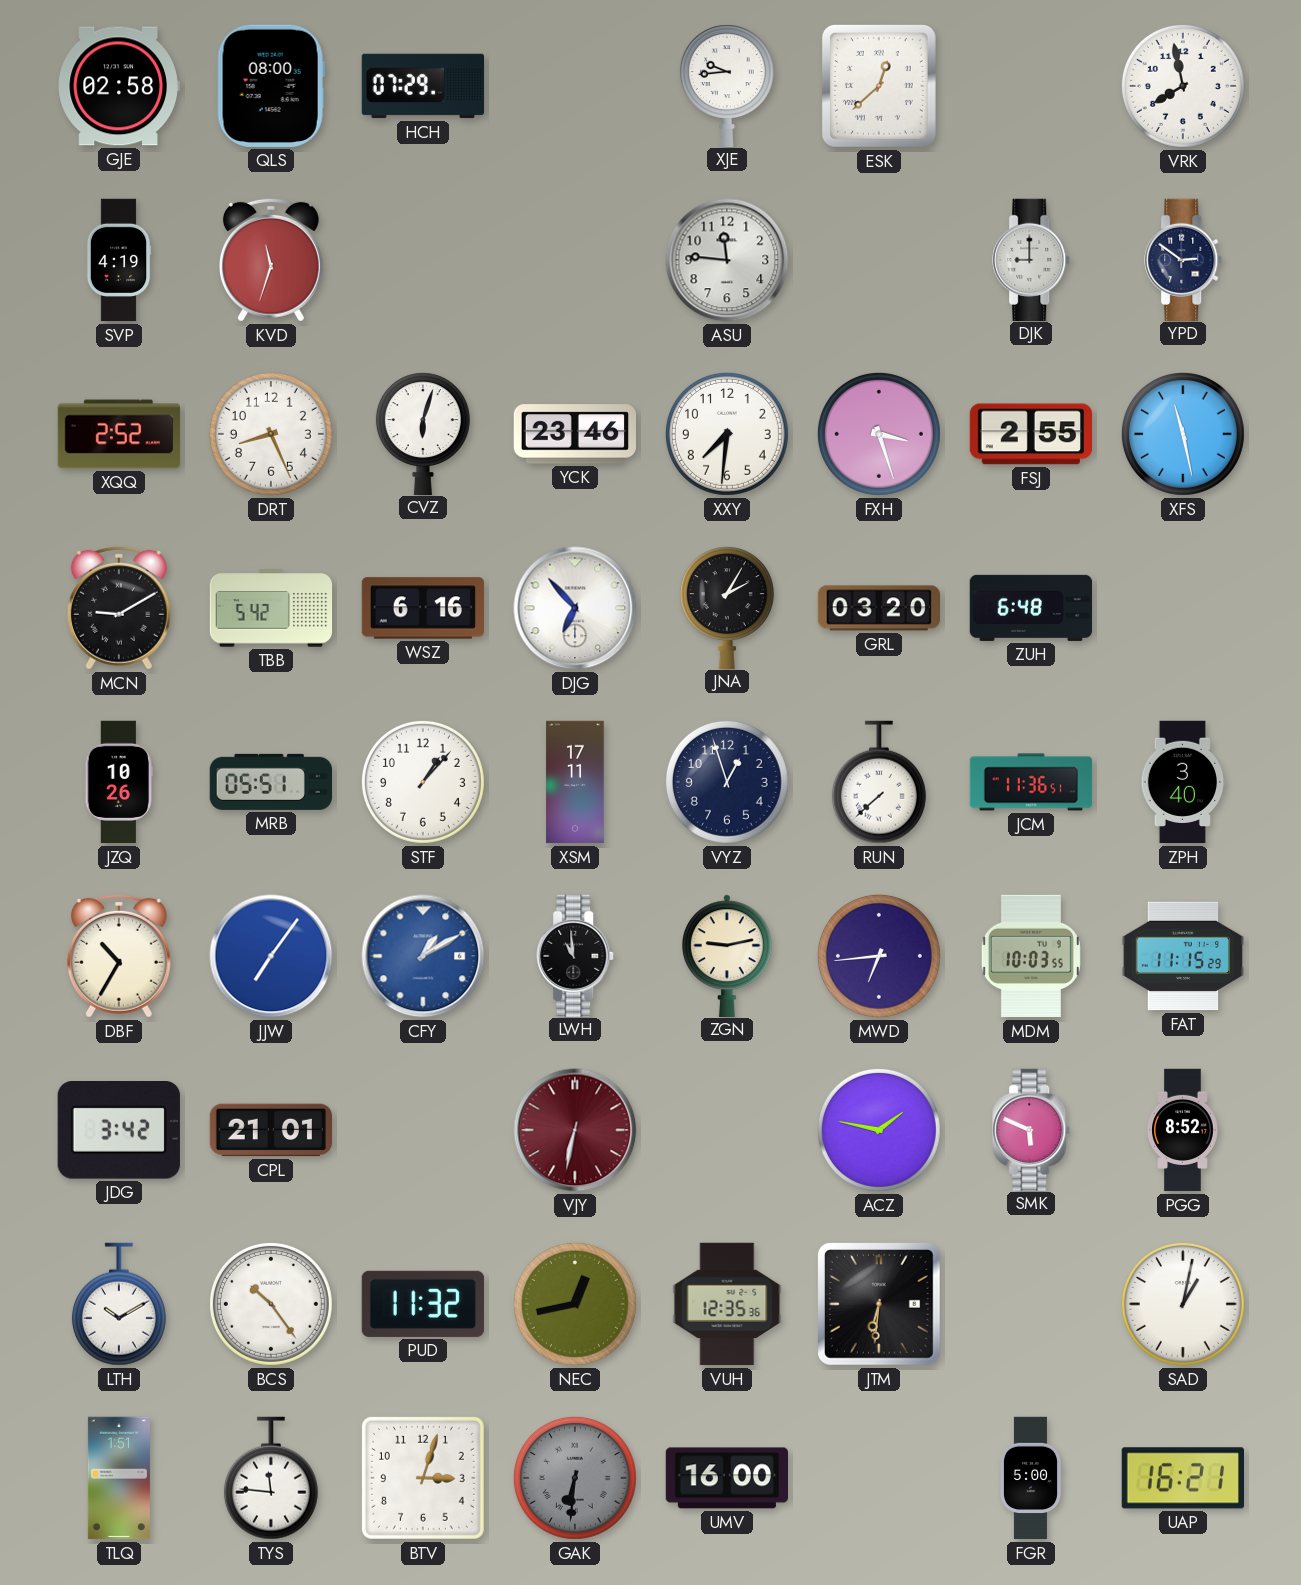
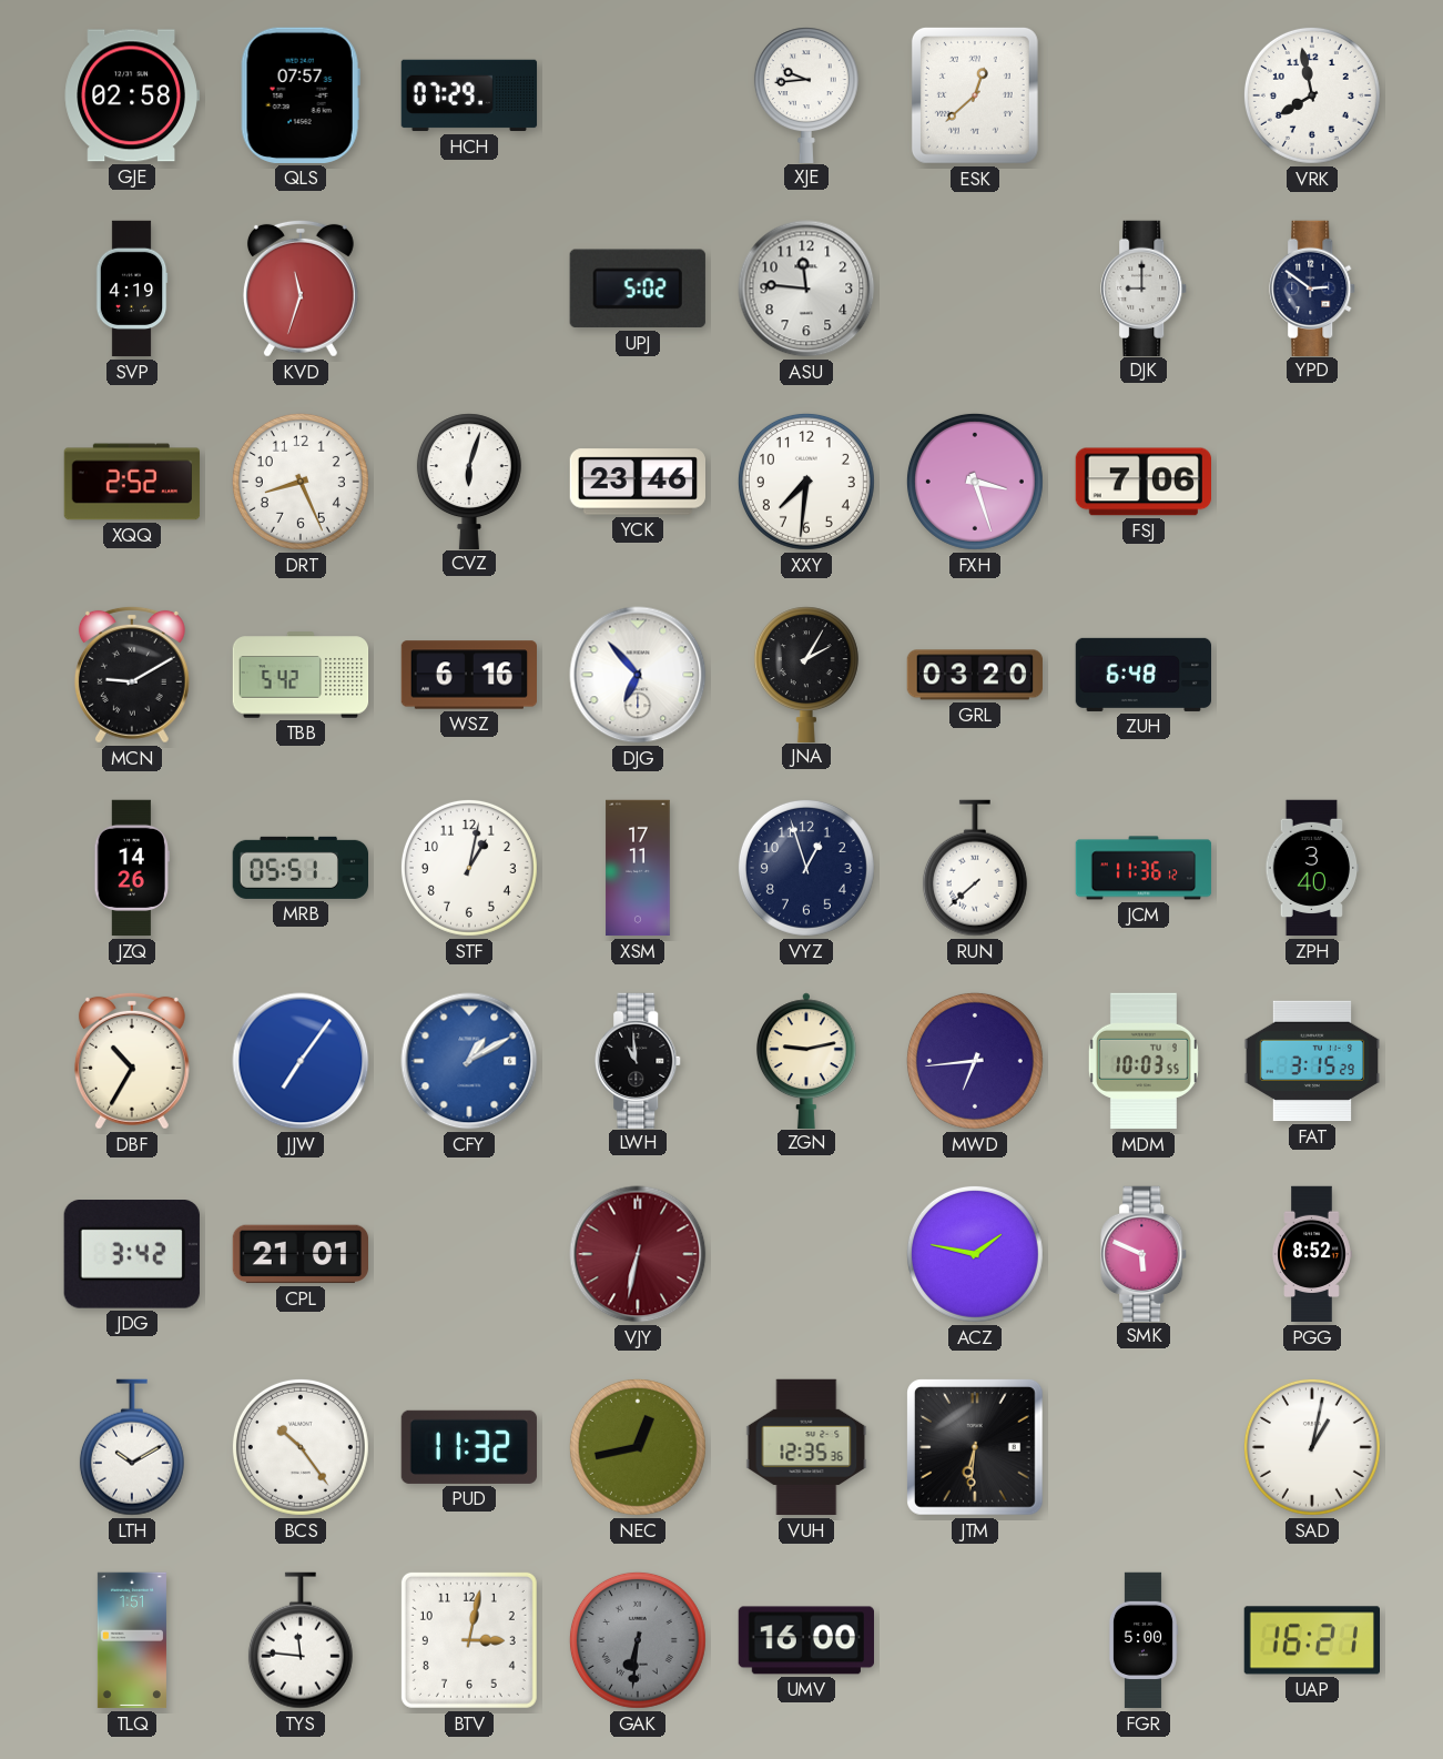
QLS: 08:00 -> 07:57
UPJ: none -> 5:02
FSJ: 2:55 -> 7:06
XFS: 11:28 -> none
JZQ: 10:26 -> 14:26
STF: 1:07 -> 1:02
JCM: 11:36:51 -> 11:36:12
FAT: 11:15 -> 3:15
BTV: 3:03 -> 3:02
